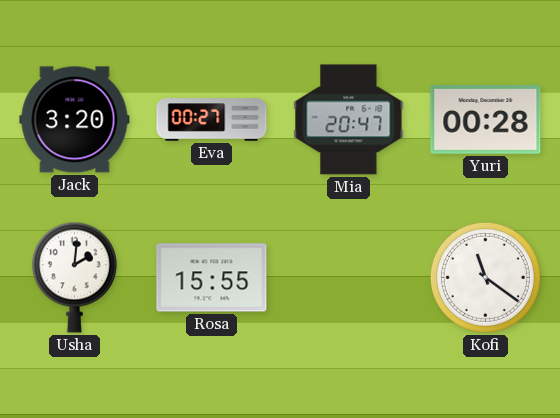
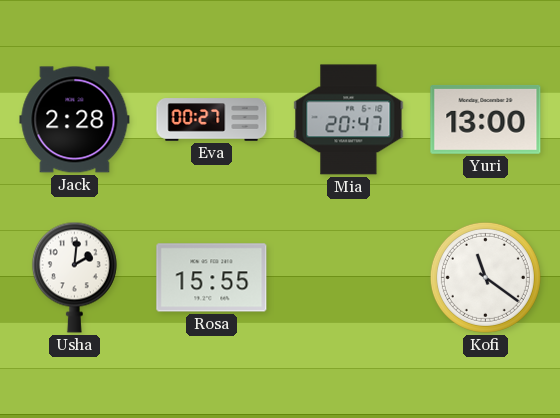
Jack: 3:20 -> 2:28
Yuri: 00:28 -> 13:00
